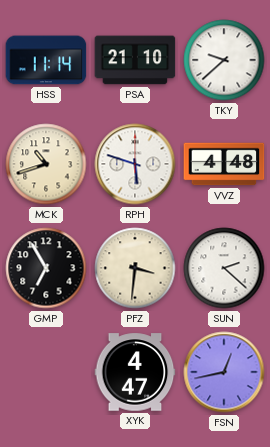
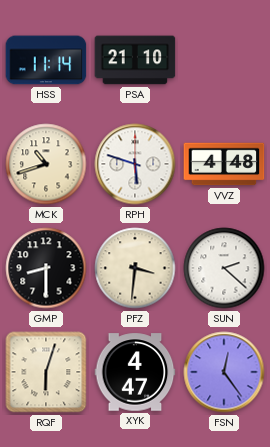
TKY: 9:38 -> none
GMP: 6:55 -> 8:30
RQF: none -> 6:03
FSN: 12:43 -> 12:24
